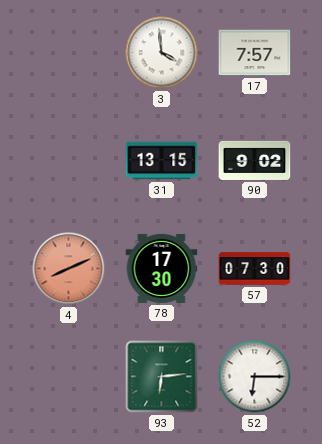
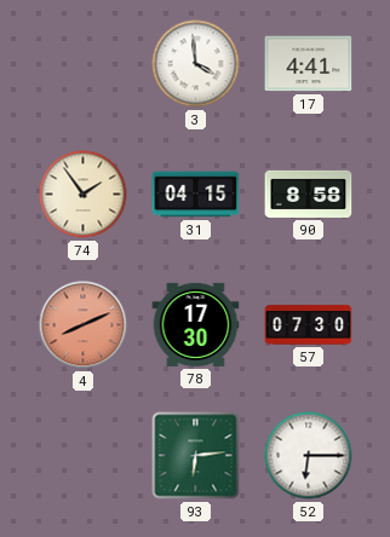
17: 7:57 -> 4:41
74: none -> 1:54
31: 13:15 -> 04:15
90: 9:02 -> 8:58
